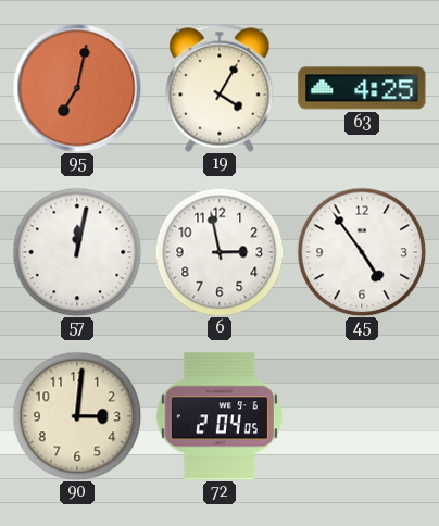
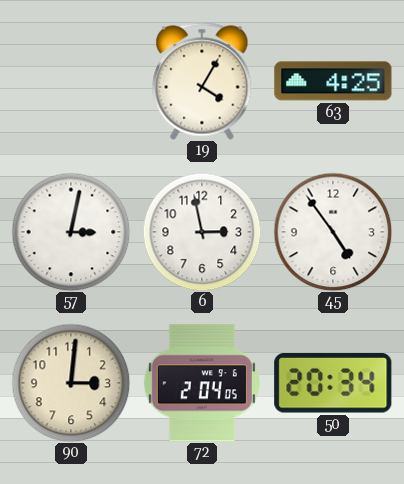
95: 7:02 -> none
57: 12:02 -> 3:02
50: none -> 20:34
